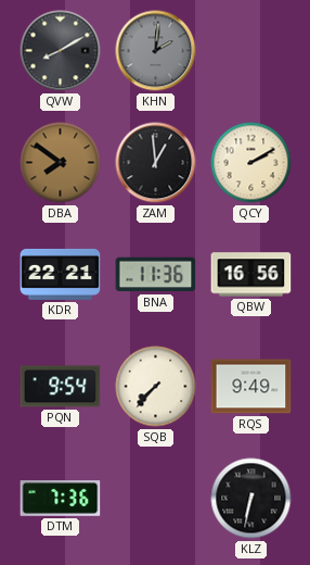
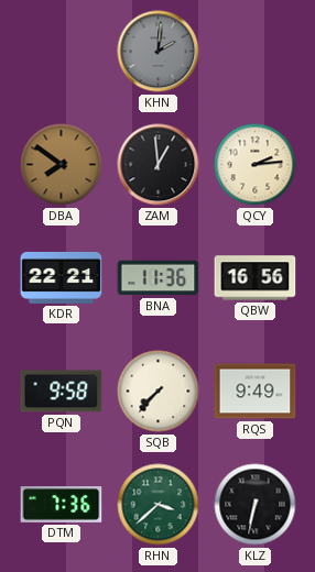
QVW: 8:10 -> none
QCY: 2:10 -> 2:14
PQN: 9:54 -> 9:58
RHN: none -> 3:38
